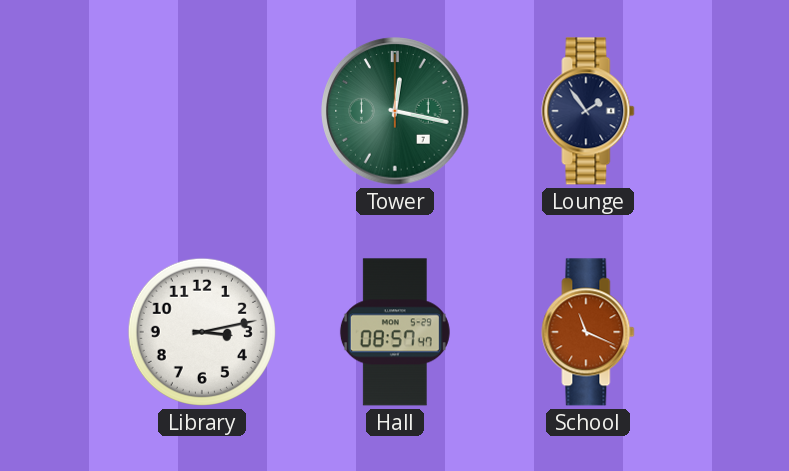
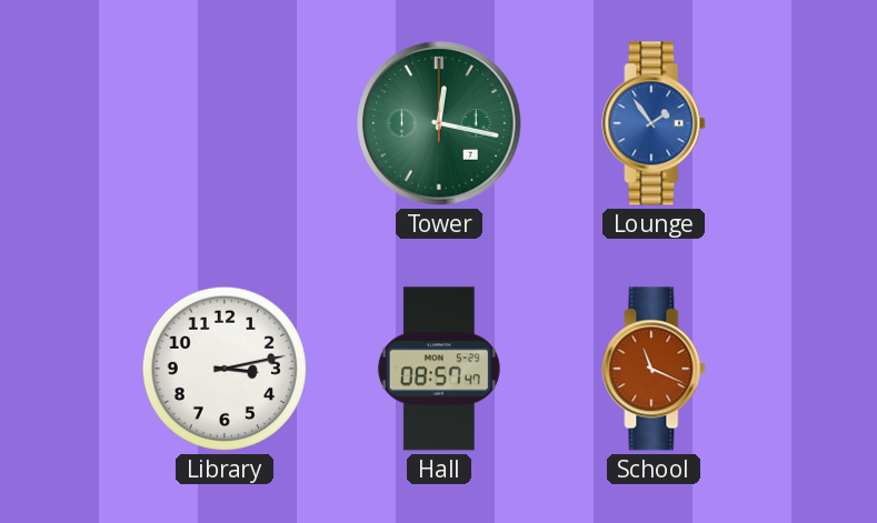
Lounge dial: navy -> blue
